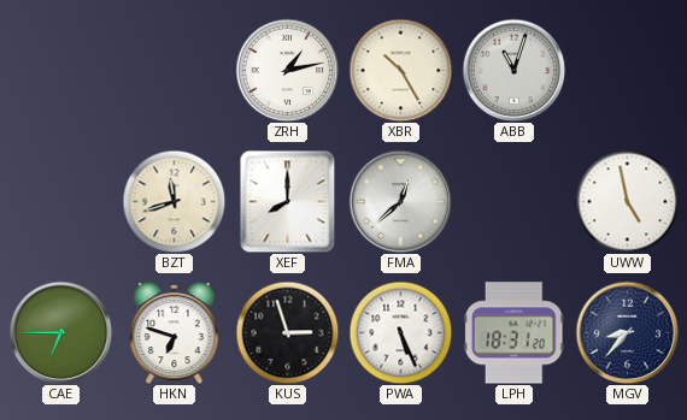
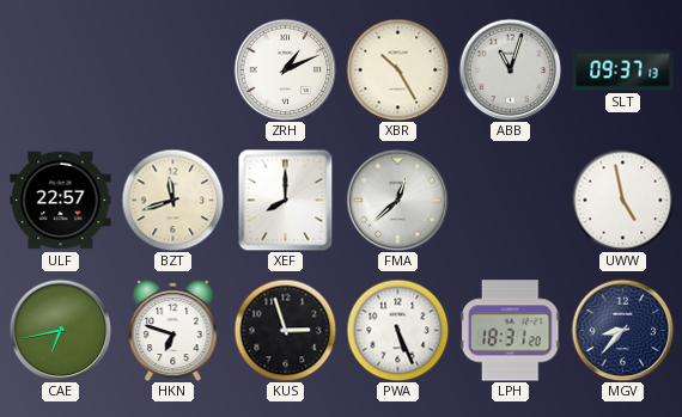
ZRH: 1:13 -> 1:11
SLT: none -> 09:37
ULF: none -> 22:57
CAE: 6:45 -> 6:43
